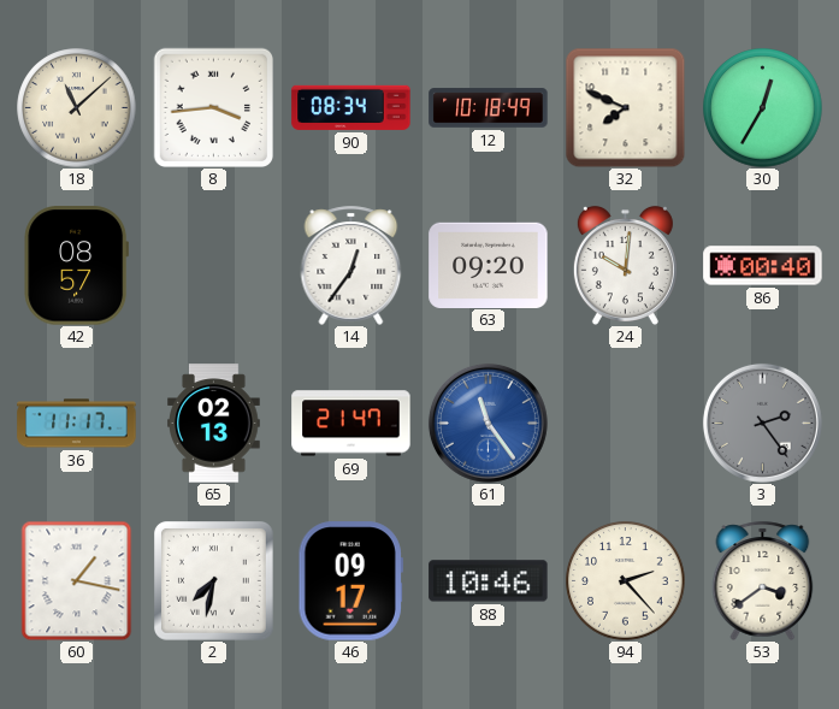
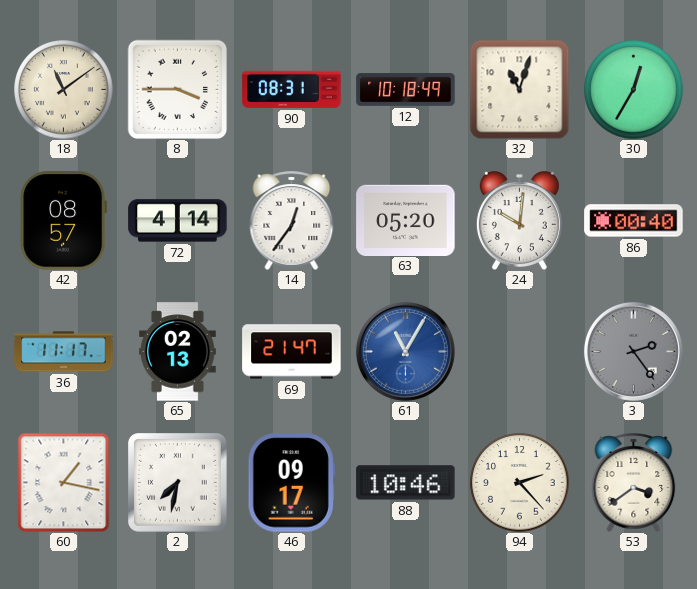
18: 11:08 -> 11:09
8: 3:44 -> 3:45
90: 08:34 -> 08:31
32: 7:49 -> 11:03
72: none -> 4:14
63: 09:20 -> 05:20
61: 11:24 -> 11:05
